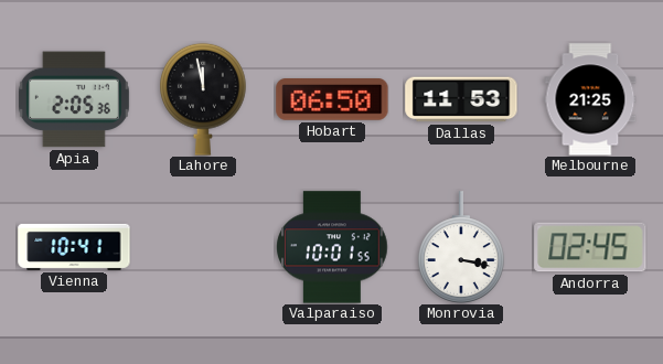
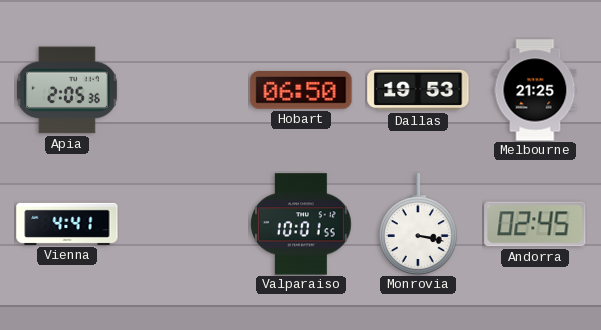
Lahore: 11:58 -> none
Dallas: 11:53 -> 19:53
Vienna: 10:41 -> 4:41
